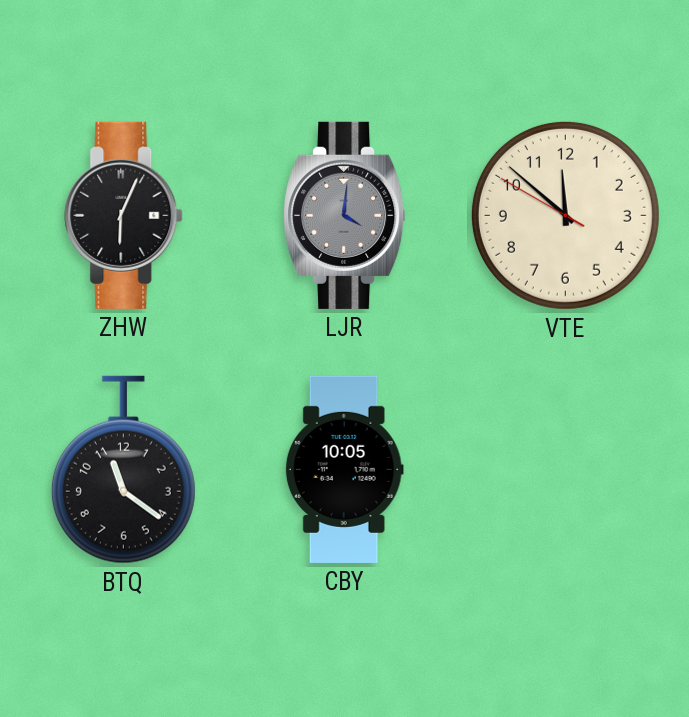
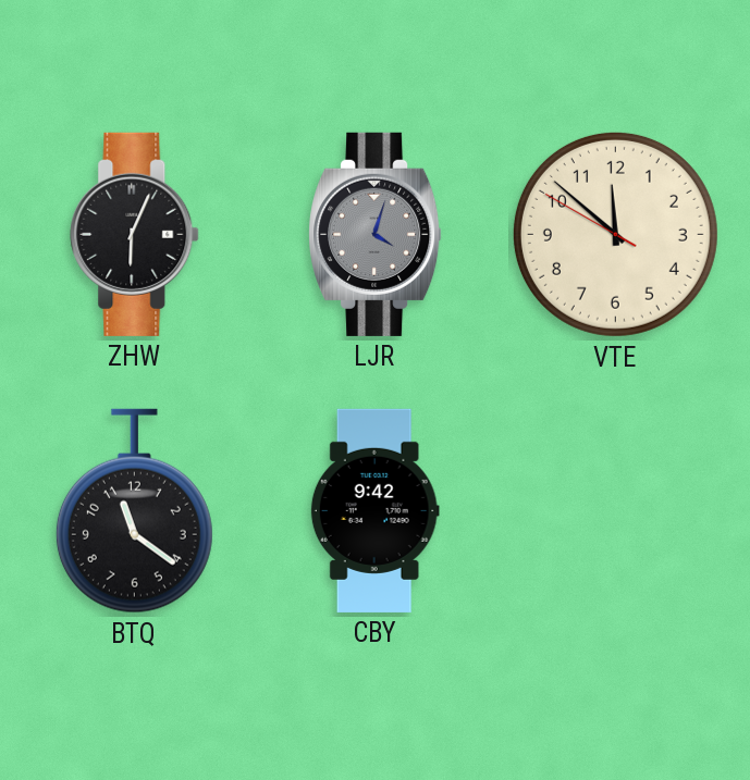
LJR: 4:01 -> 4:03
CBY: 10:05 -> 9:42
